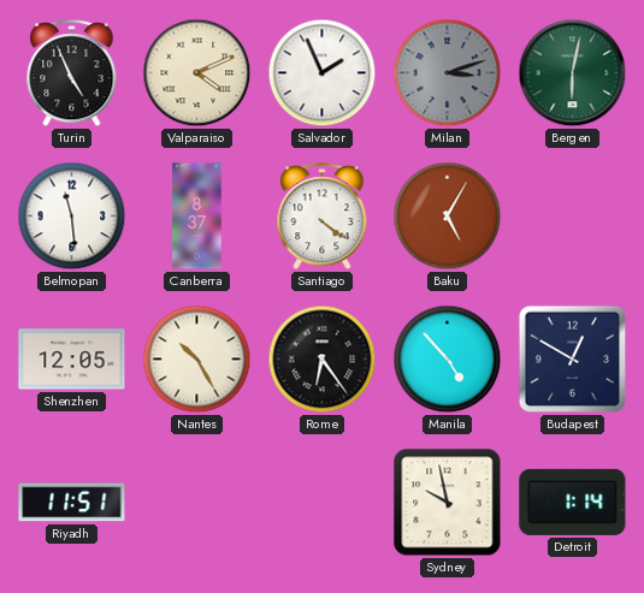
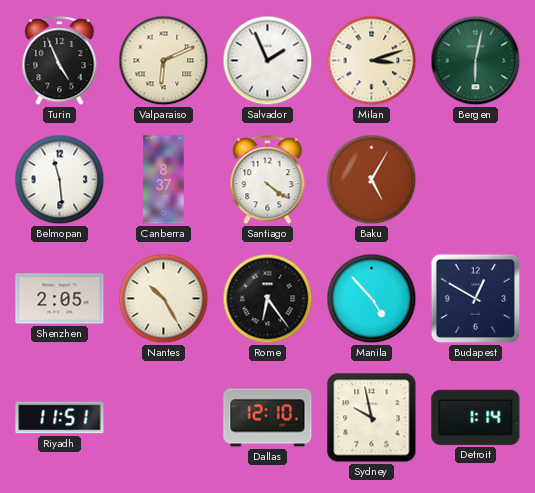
Valparaiso: 4:11 -> 6:11
Milan dial: grey -> cream
Shenzhen: 12:05 -> 2:05
Dallas: none -> 12:10
